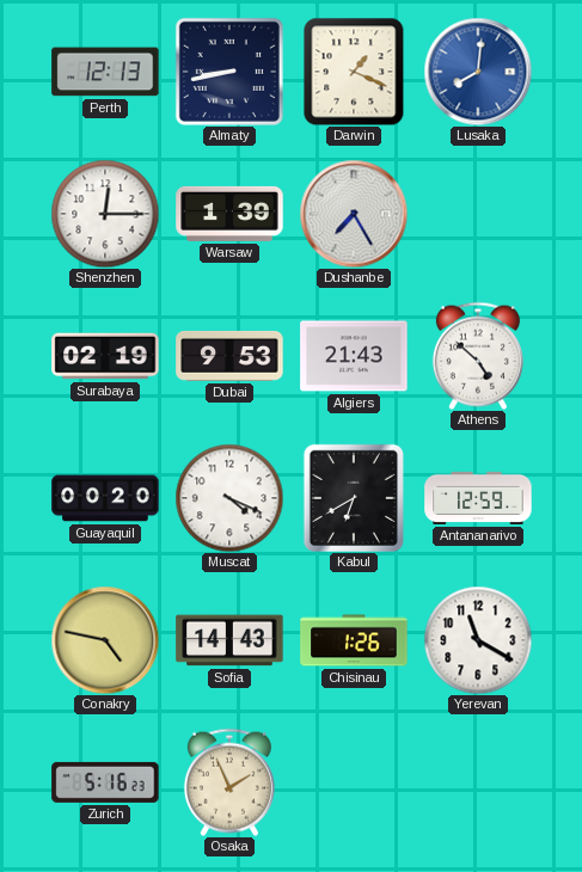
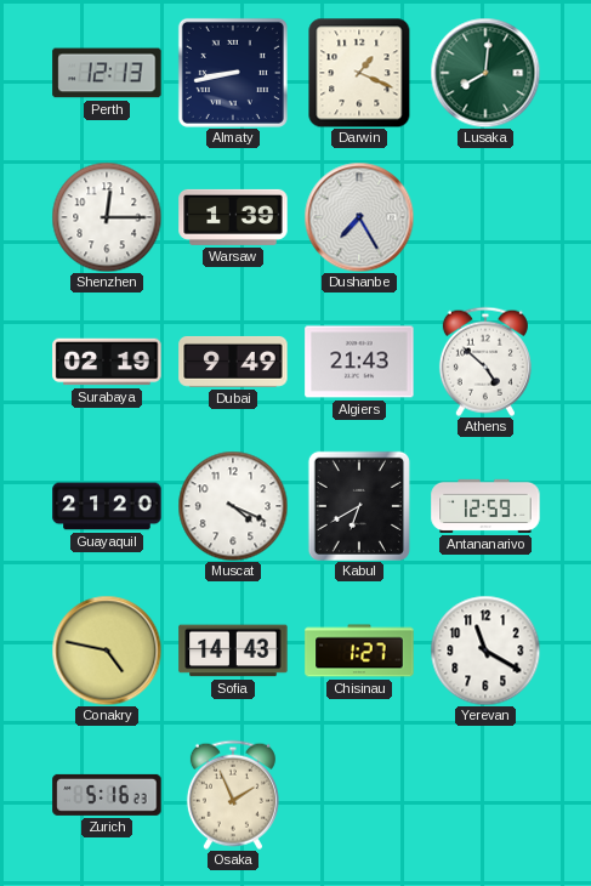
Lusaka dial: blue -> green
Dubai: 9:53 -> 9:49
Guayaquil: 00:20 -> 21:20
Chisinau: 1:26 -> 1:27
